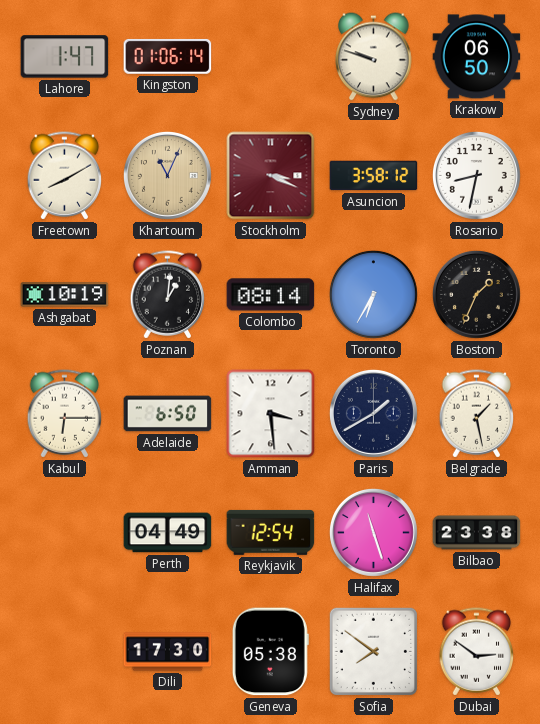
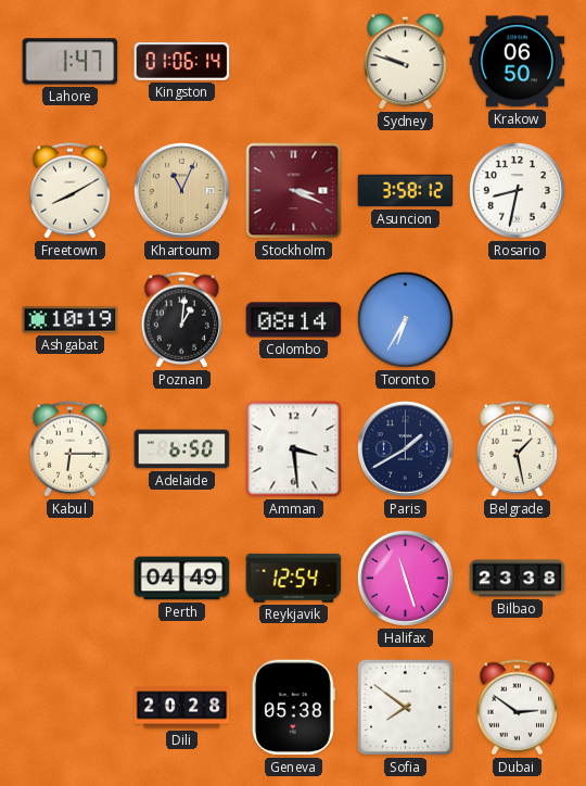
Boston: 1:34 -> none
Dili: 17:30 -> 20:28
